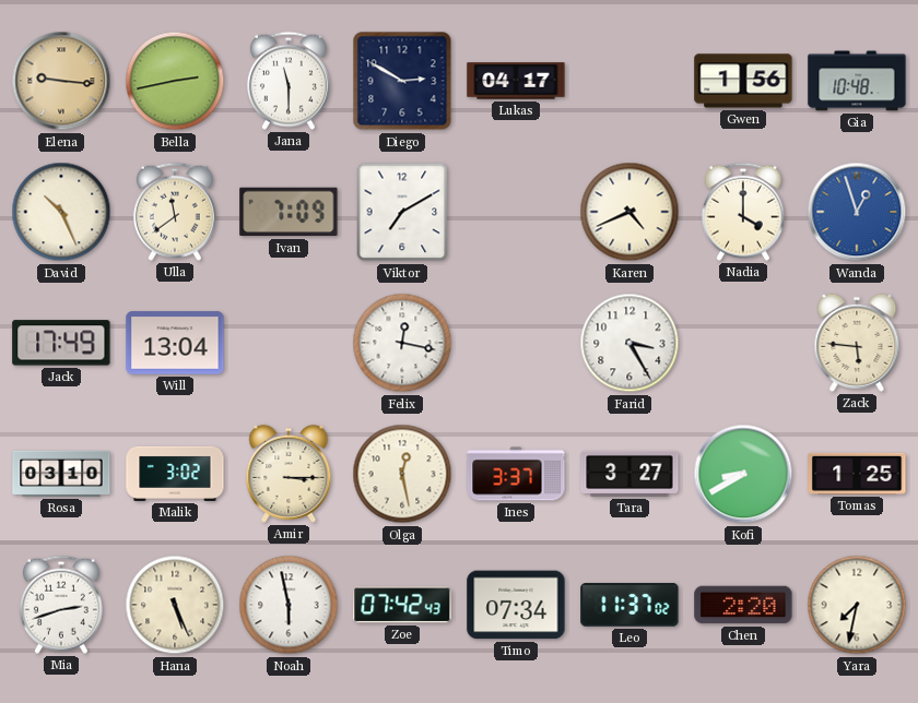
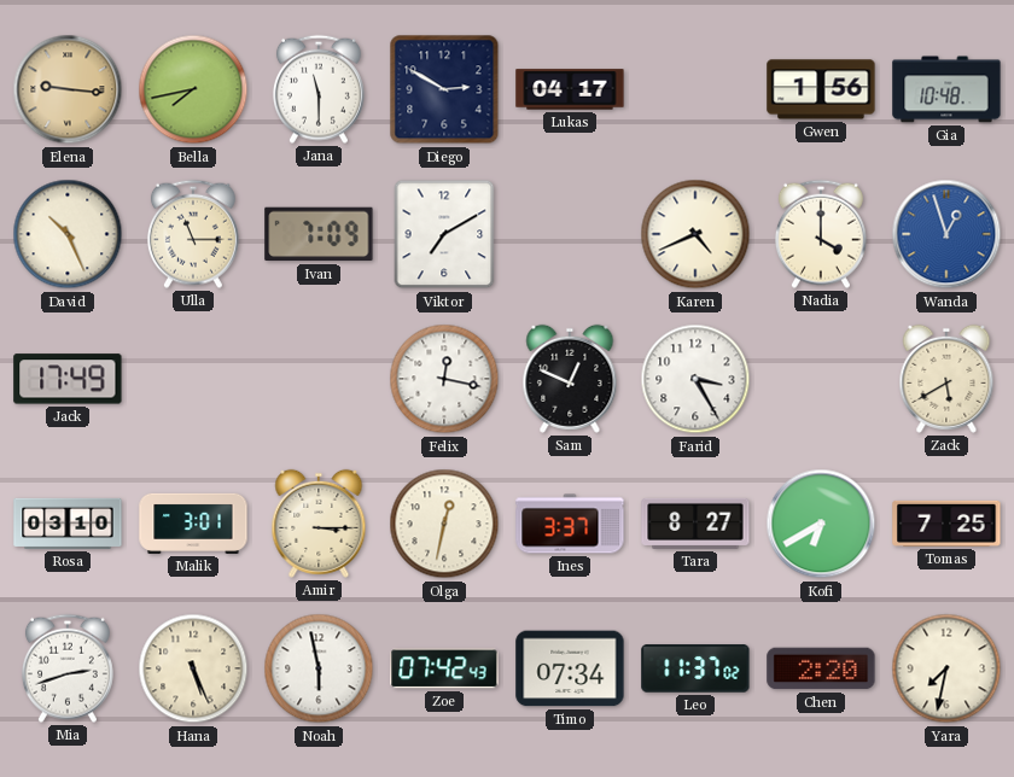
Bella: 2:43 -> 7:43
Ulla: 11:39 -> 11:15
Will: 13:04 -> none
Sam: none -> 12:49
Zack: 5:46 -> 5:40
Malik: 3:02 -> 3:01
Olga: 12:28 -> 12:32
Tara: 3:27 -> 8:27
Kofi: 8:40 -> 6:40
Tomas: 1:25 -> 7:25
